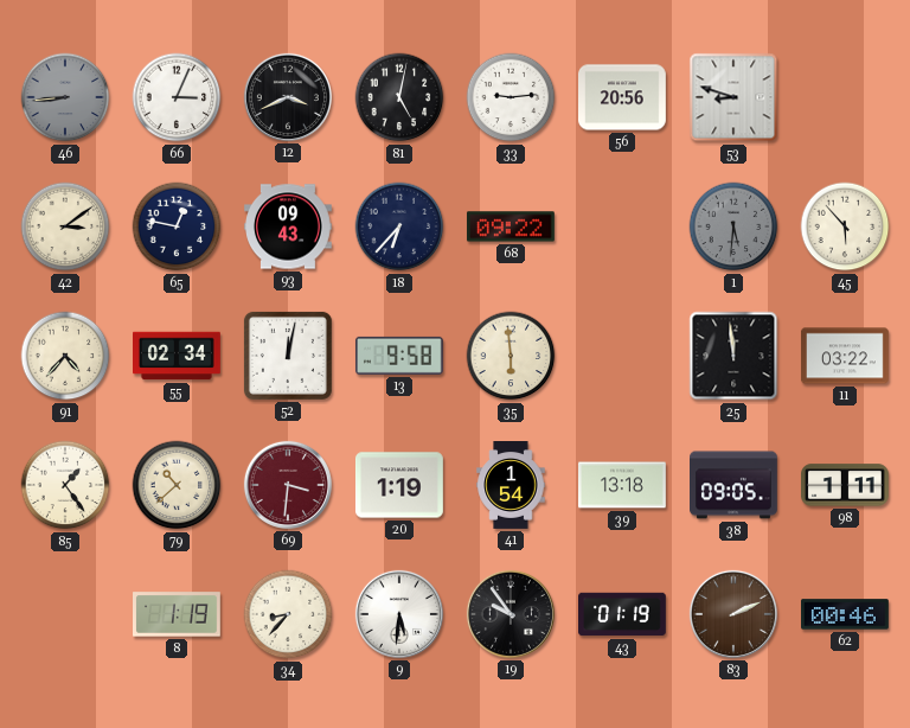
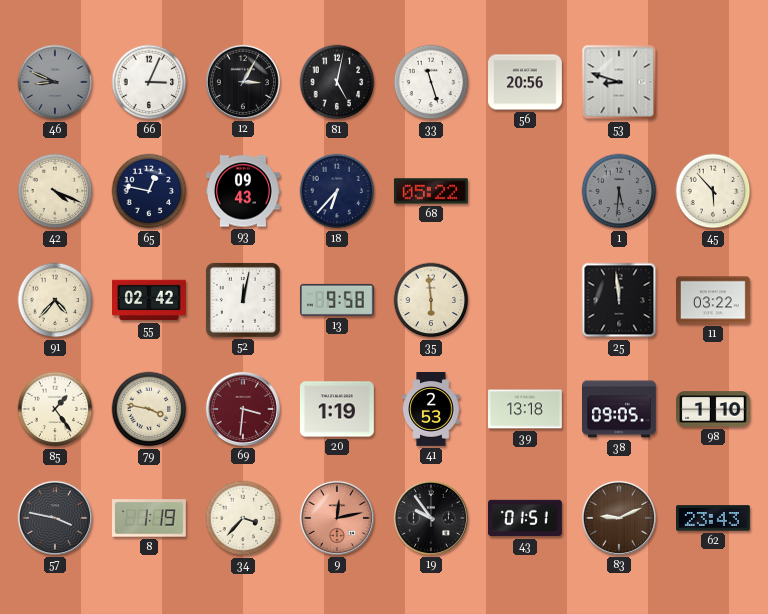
46: 8:44 -> 8:49
12: 3:41 -> 3:05
33: 9:14 -> 11:27
42: 3:09 -> 4:19
68: 09:22 -> 05:22
55: 02:34 -> 02:42
79: 10:38 -> 3:47
41: 1:54 -> 2:53
98: 1:11 -> 1:10
57: none -> 3:47
34: 8:37 -> 3:37
9: 5:31 -> 12:13
9 dial: white -> salmon
43: 01:19 -> 01:51
83: 2:11 -> 9:11
62: 00:46 -> 23:43
